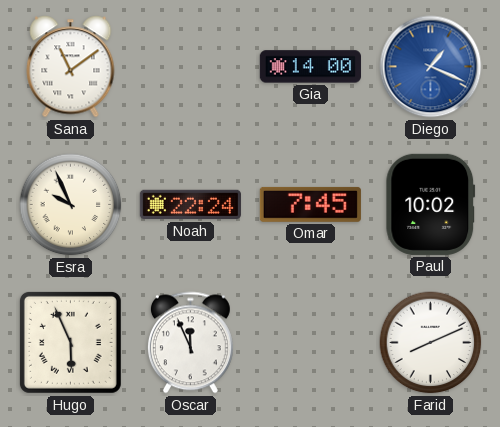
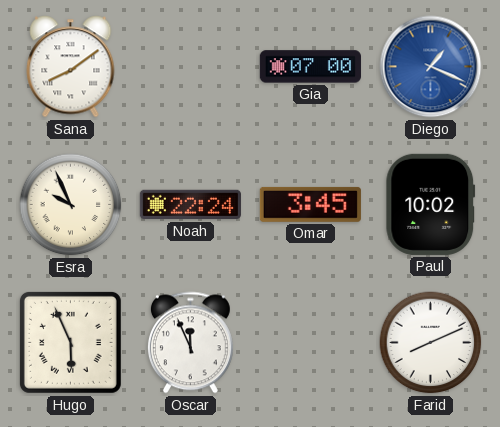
Sana: 11:09 -> 8:09
Gia: 14:00 -> 07:00
Omar: 7:45 -> 3:45
